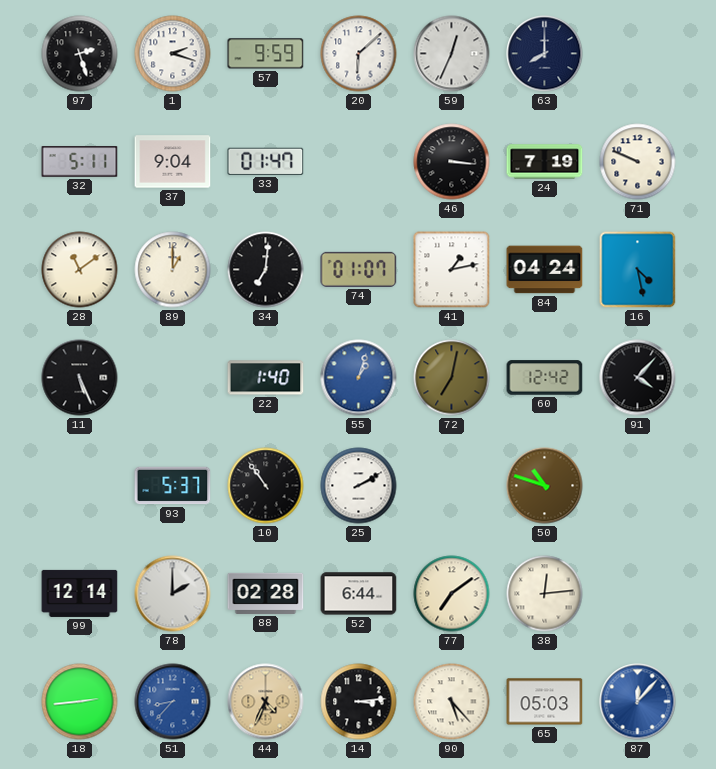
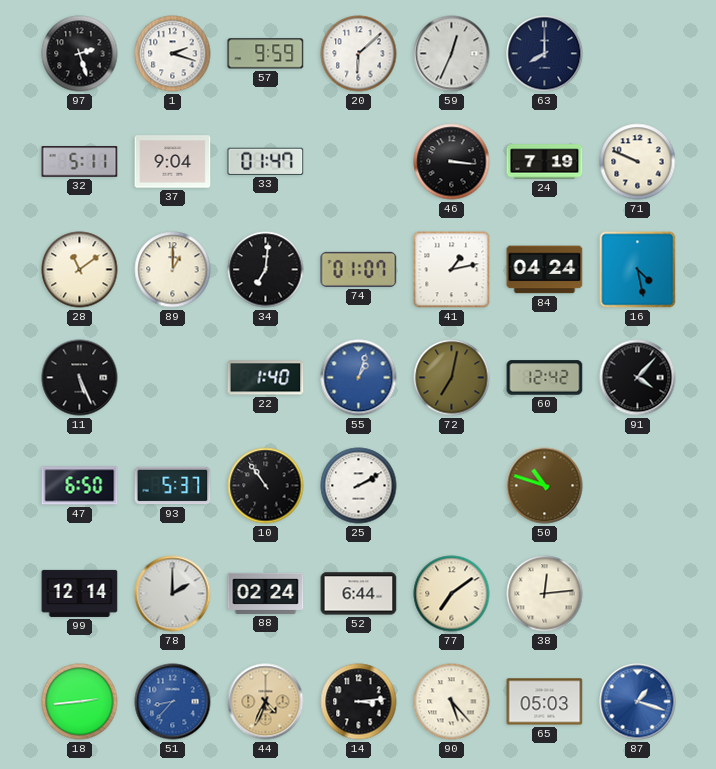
47: none -> 6:50
88: 02:28 -> 02:24
87: 12:07 -> 1:18
